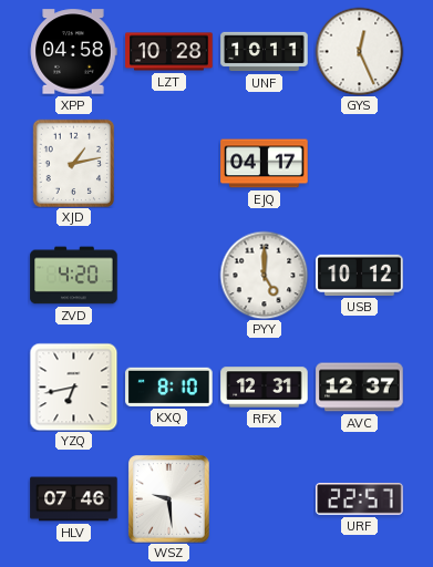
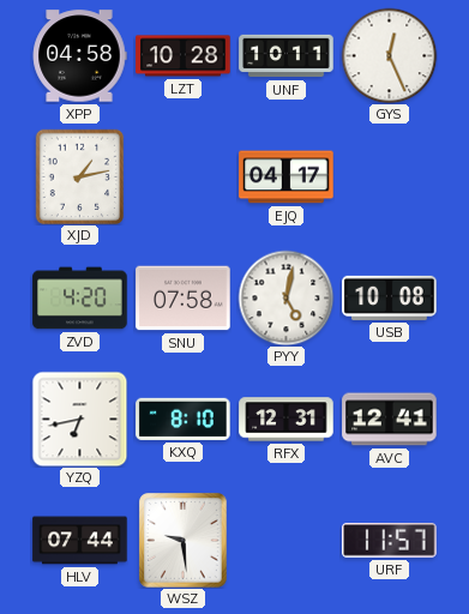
SNU: none -> 07:58
PYY: 5:00 -> 5:02
USB: 10:12 -> 10:08
AVC: 12:37 -> 12:41
HLV: 07:46 -> 07:44
URF: 22:57 -> 11:57
